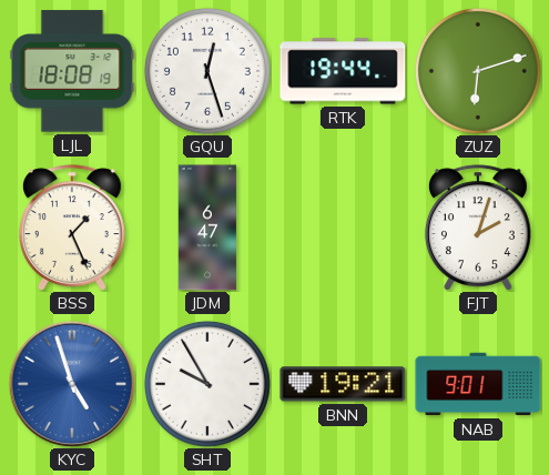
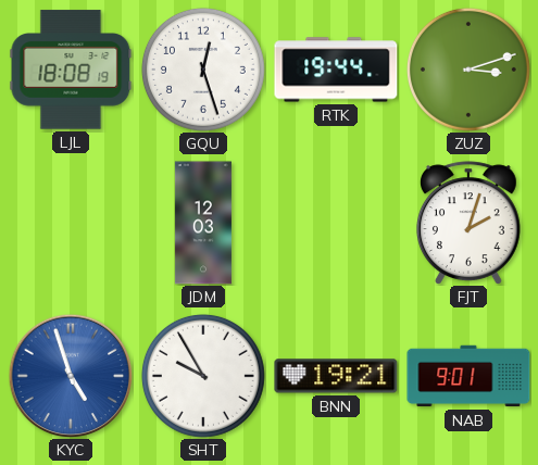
ZUZ: 6:12 -> 3:12
BSS: 1:26 -> none
JDM: 6:47 -> 12:03
